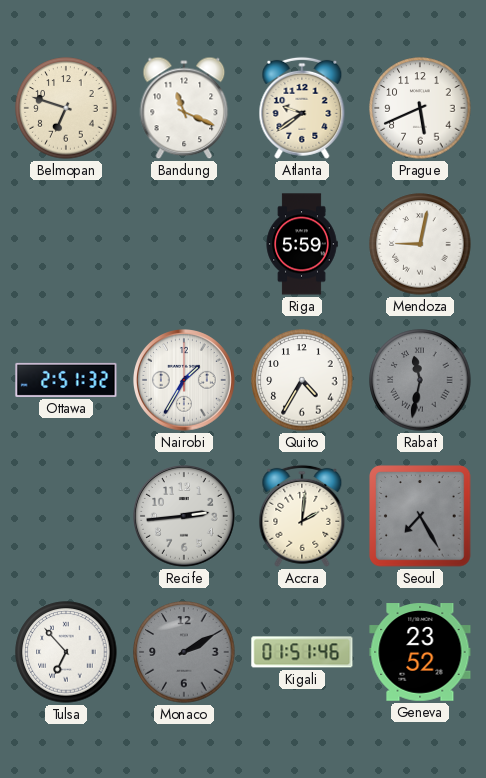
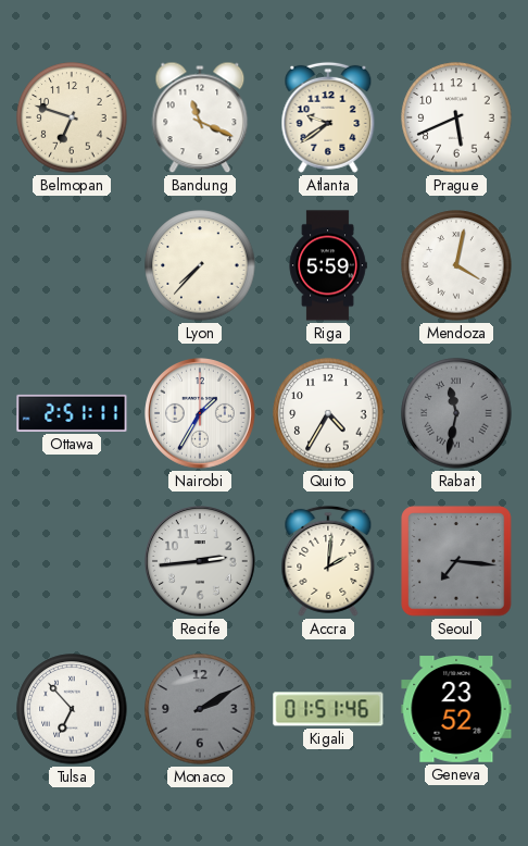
Lyon: none -> 7:37
Mendoza: 9:02 -> 4:02
Ottawa: 2:51:32 -> 2:51:11
Seoul: 7:25 -> 7:16
